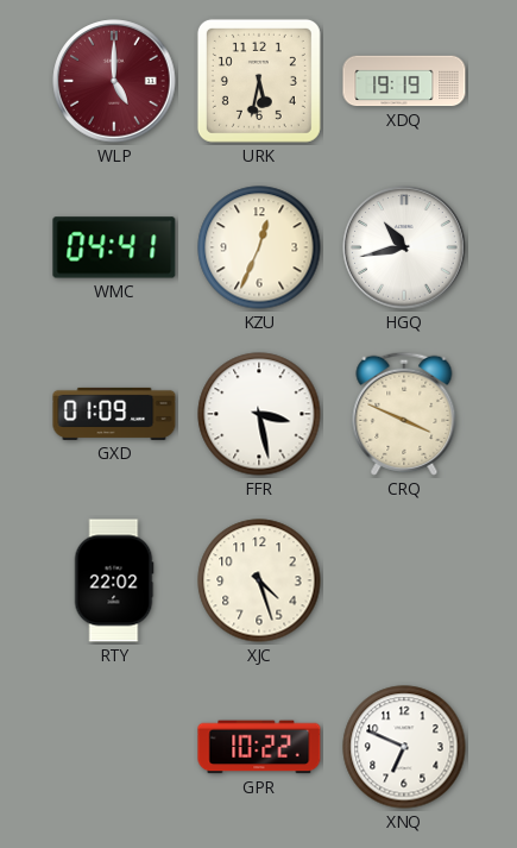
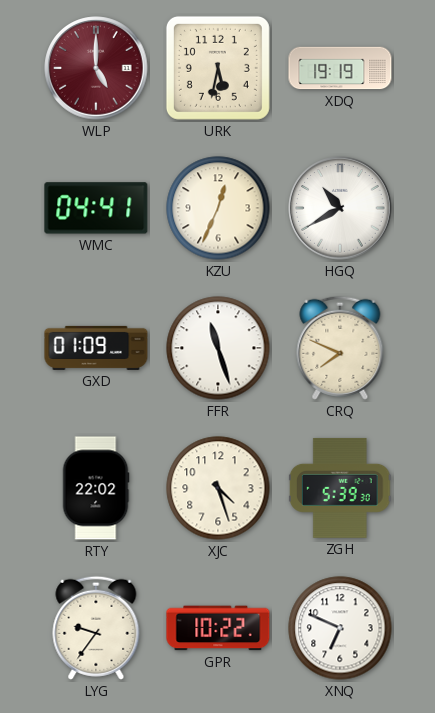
HGQ: 10:43 -> 10:40
FFR: 3:28 -> 11:27
CRQ: 3:49 -> 7:49
ZGH: none -> 5:39
LYG: none -> 9:36
